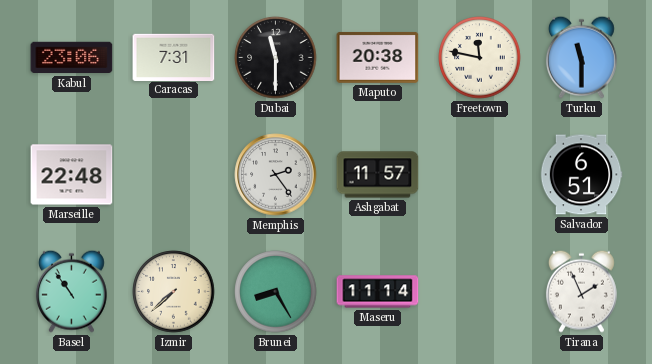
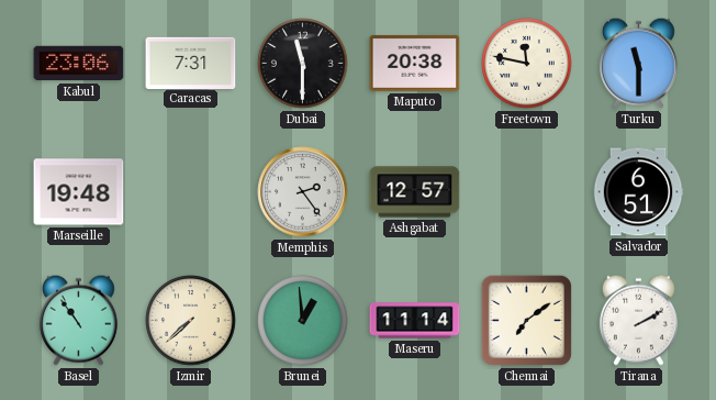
Marseille: 22:48 -> 19:48
Ashgabat: 11:57 -> 12:57
Brunei: 8:25 -> 12:59
Chennai: none -> 7:09
Tirana: 1:56 -> 2:10
